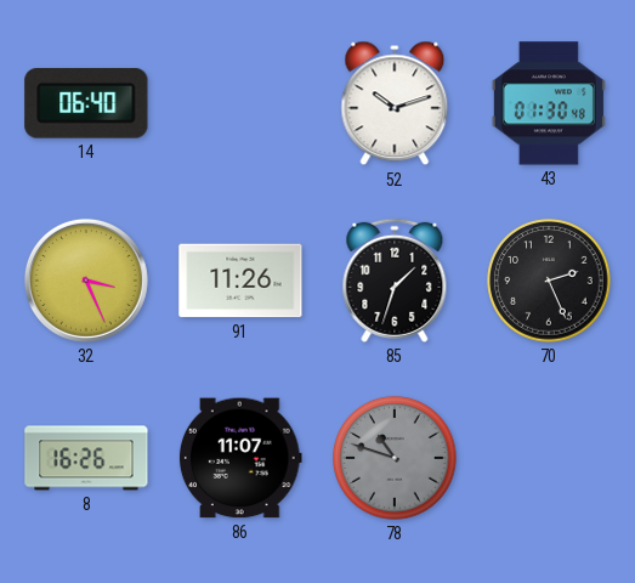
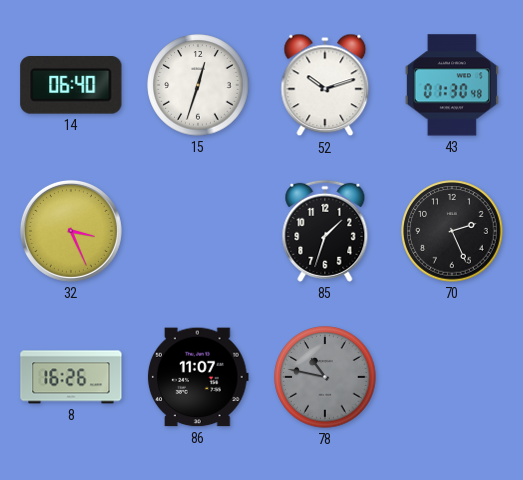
15: none -> 12:33
91: 11:26 -> none
78: 10:48 -> 10:47
